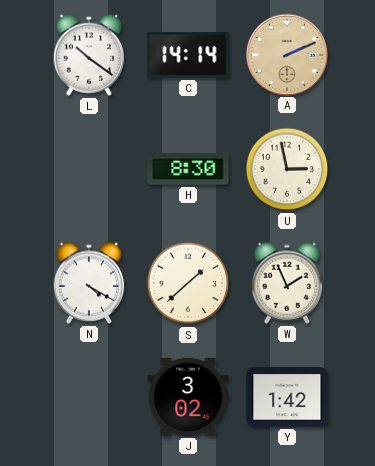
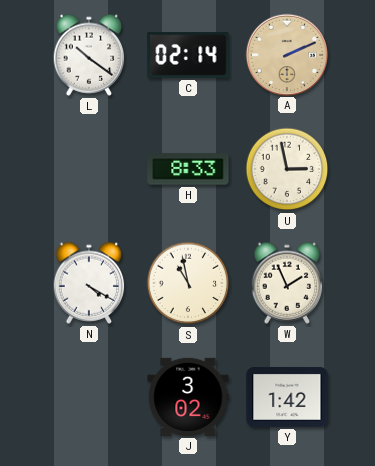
C: 14:14 -> 02:14
H: 8:30 -> 8:33
S: 1:38 -> 10:58
